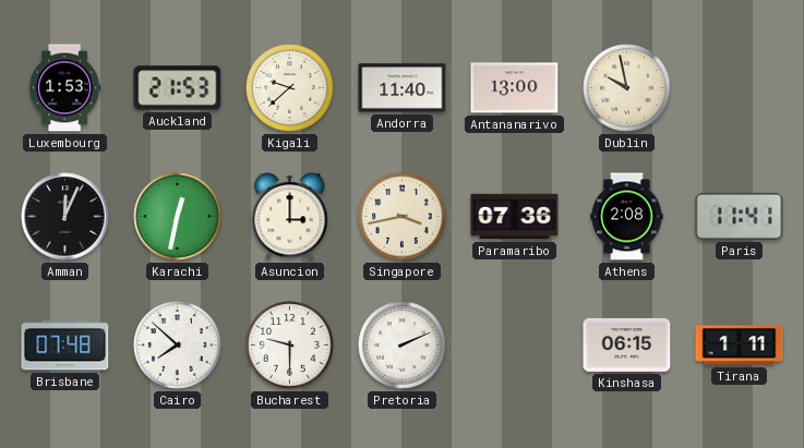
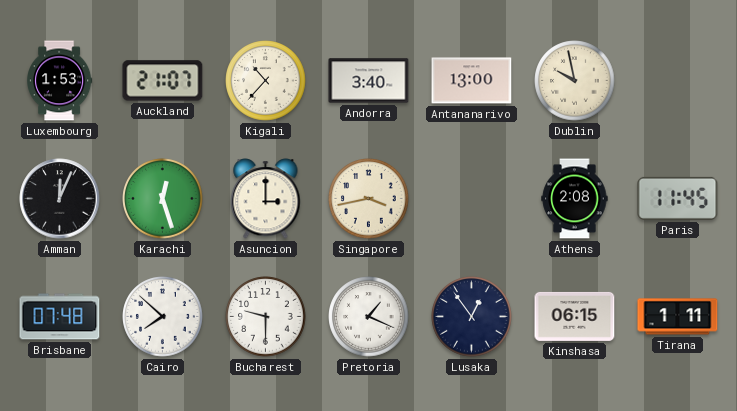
Auckland: 21:53 -> 21:07
Kigali: 9:38 -> 10:37
Andorra: 11:40 -> 3:40
Karachi: 12:32 -> 12:27
Paramaribo: 07:36 -> none
Paris: 11:41 -> 11:45
Pretoria: 2:11 -> 1:19
Lusaka: none -> 12:54
